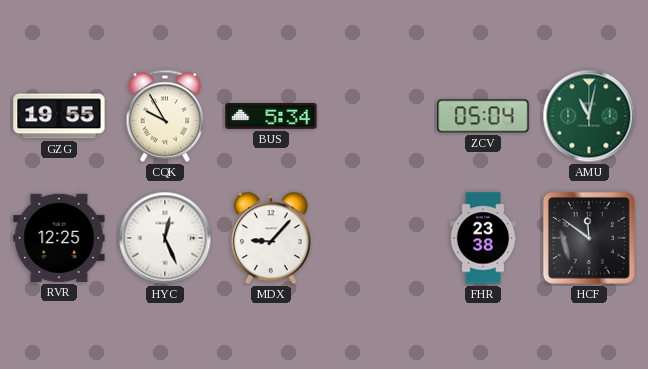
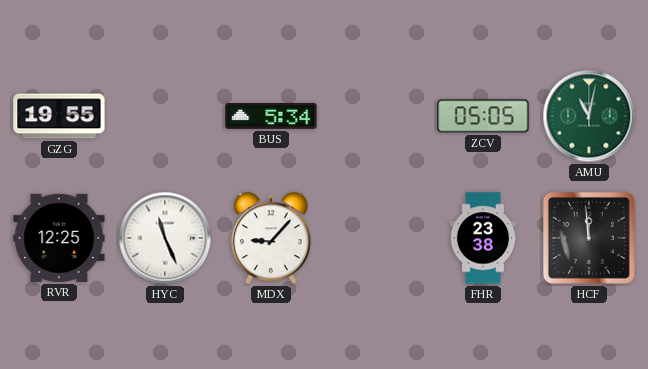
CQK: 9:55 -> none
ZCV: 05:04 -> 05:05
HYC: 12:26 -> 11:26
HCF: 11:51 -> 11:59
